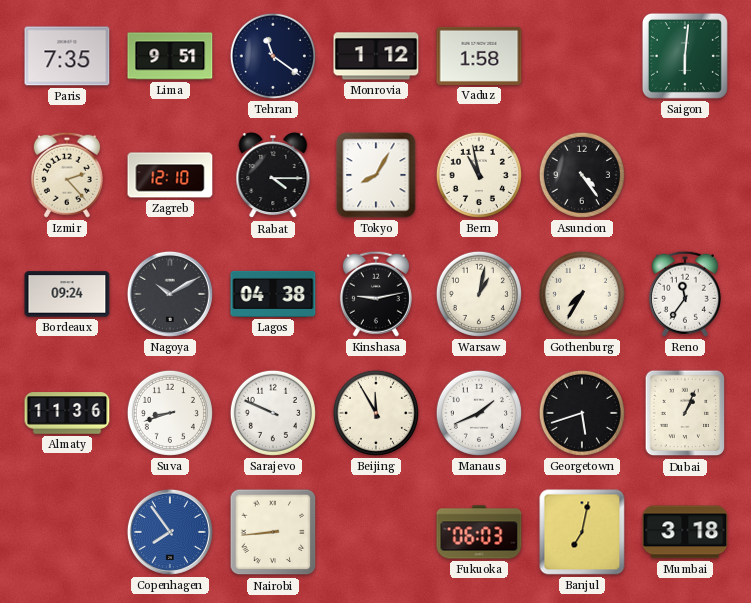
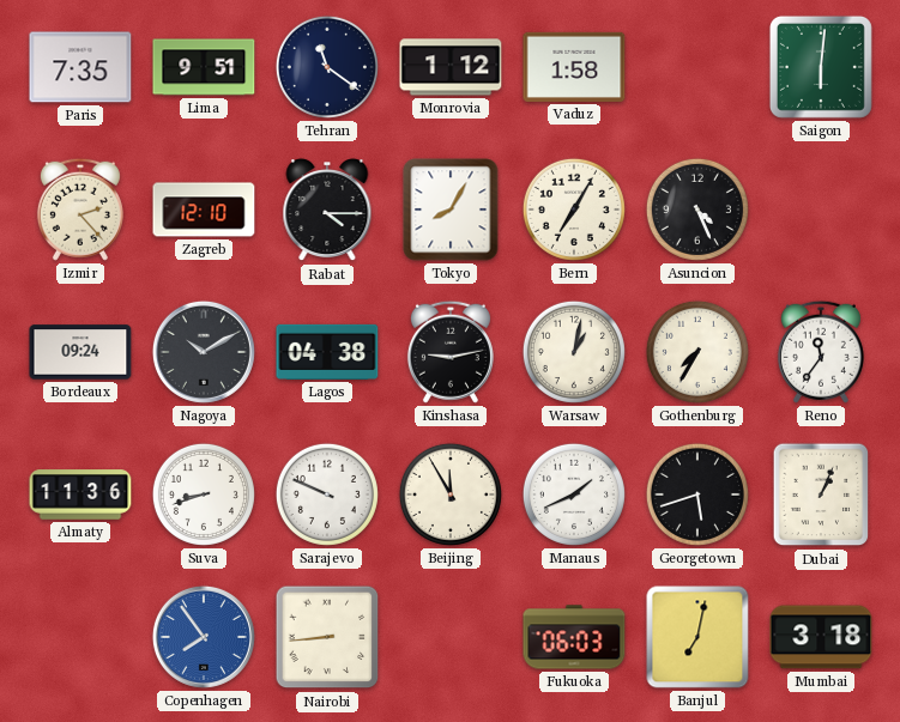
Bern: 10:58 -> 7:05
Asuncion: 4:24 -> 4:26
